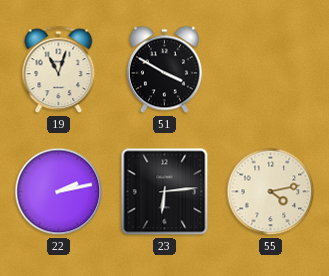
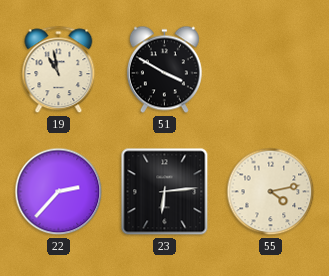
19: 11:03 -> 10:58
22: 2:13 -> 2:37
